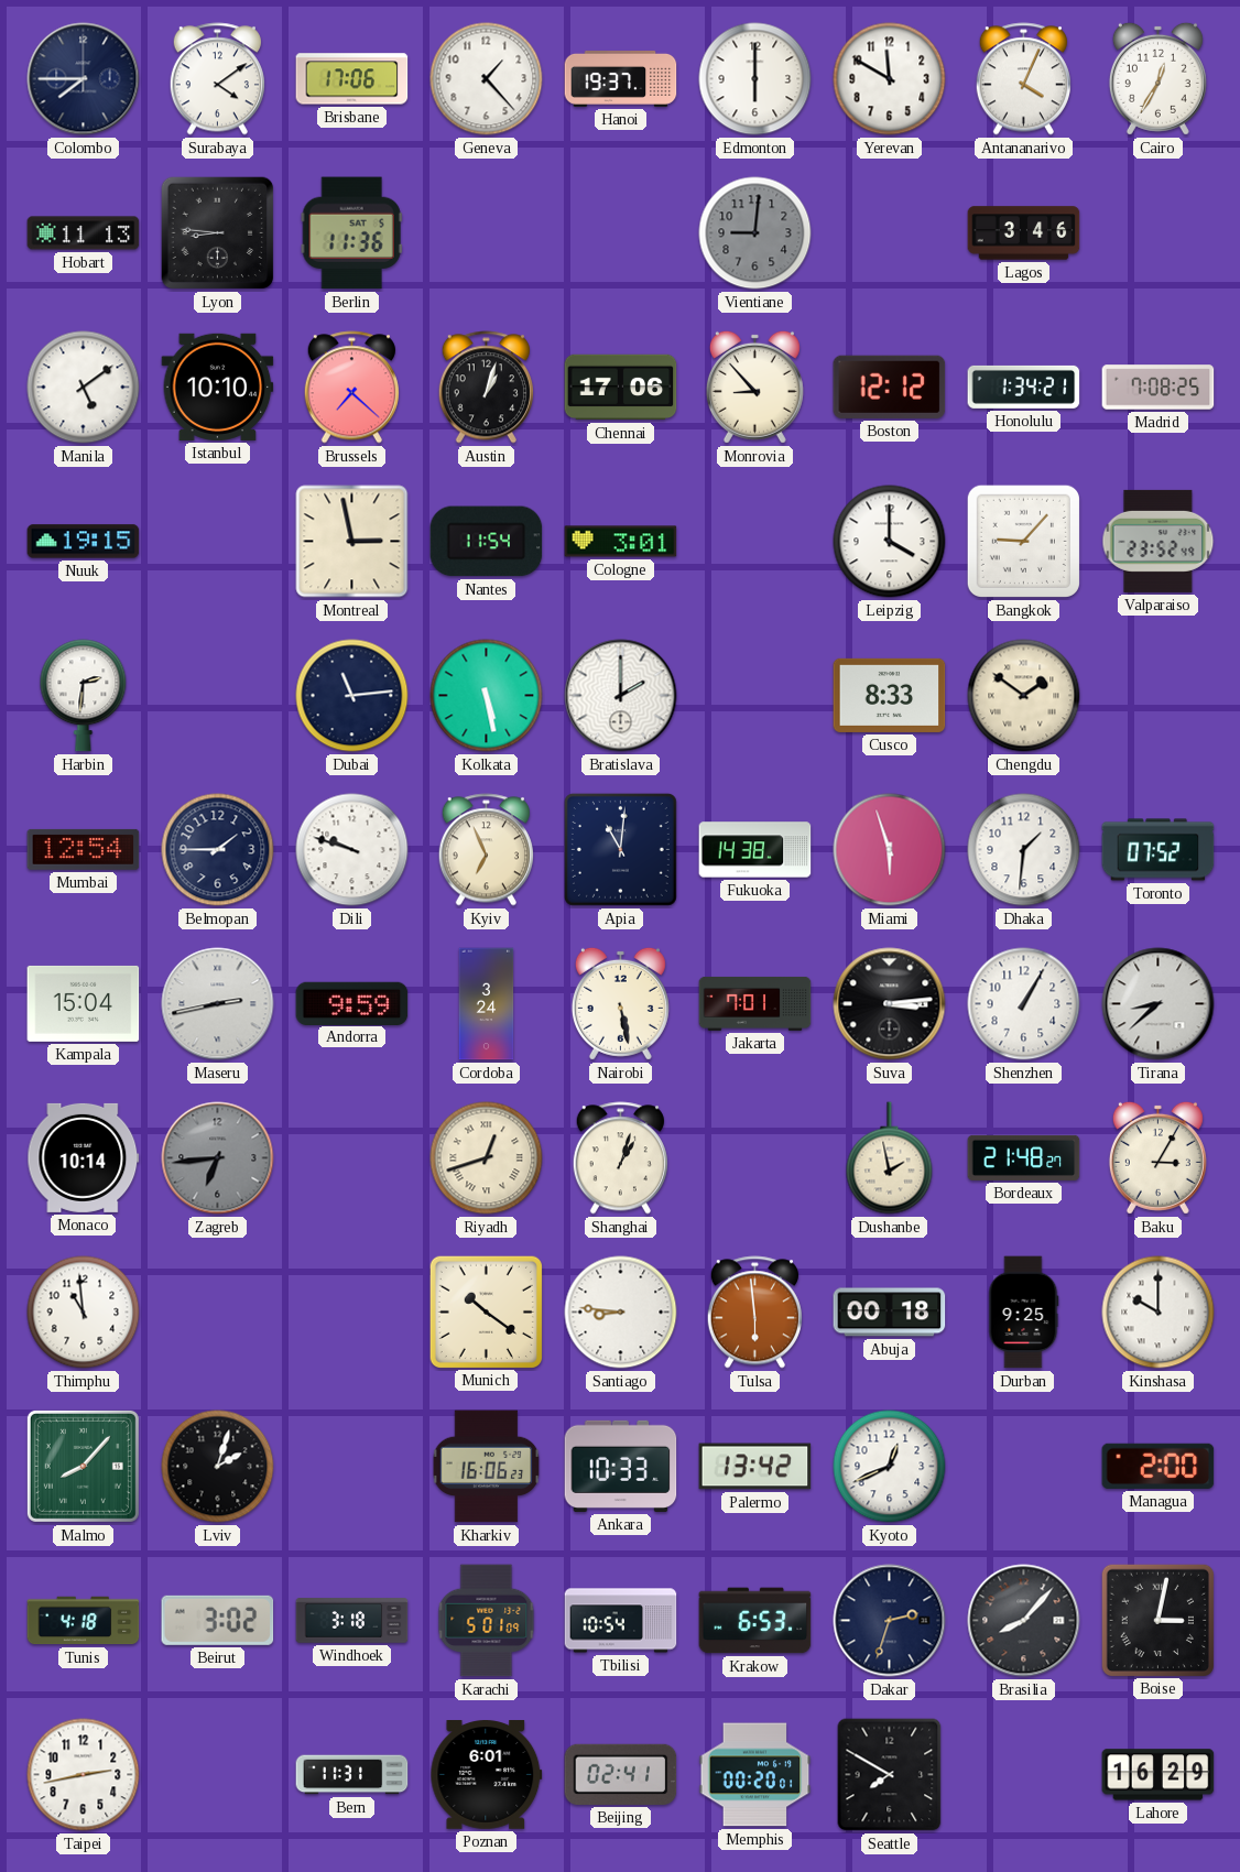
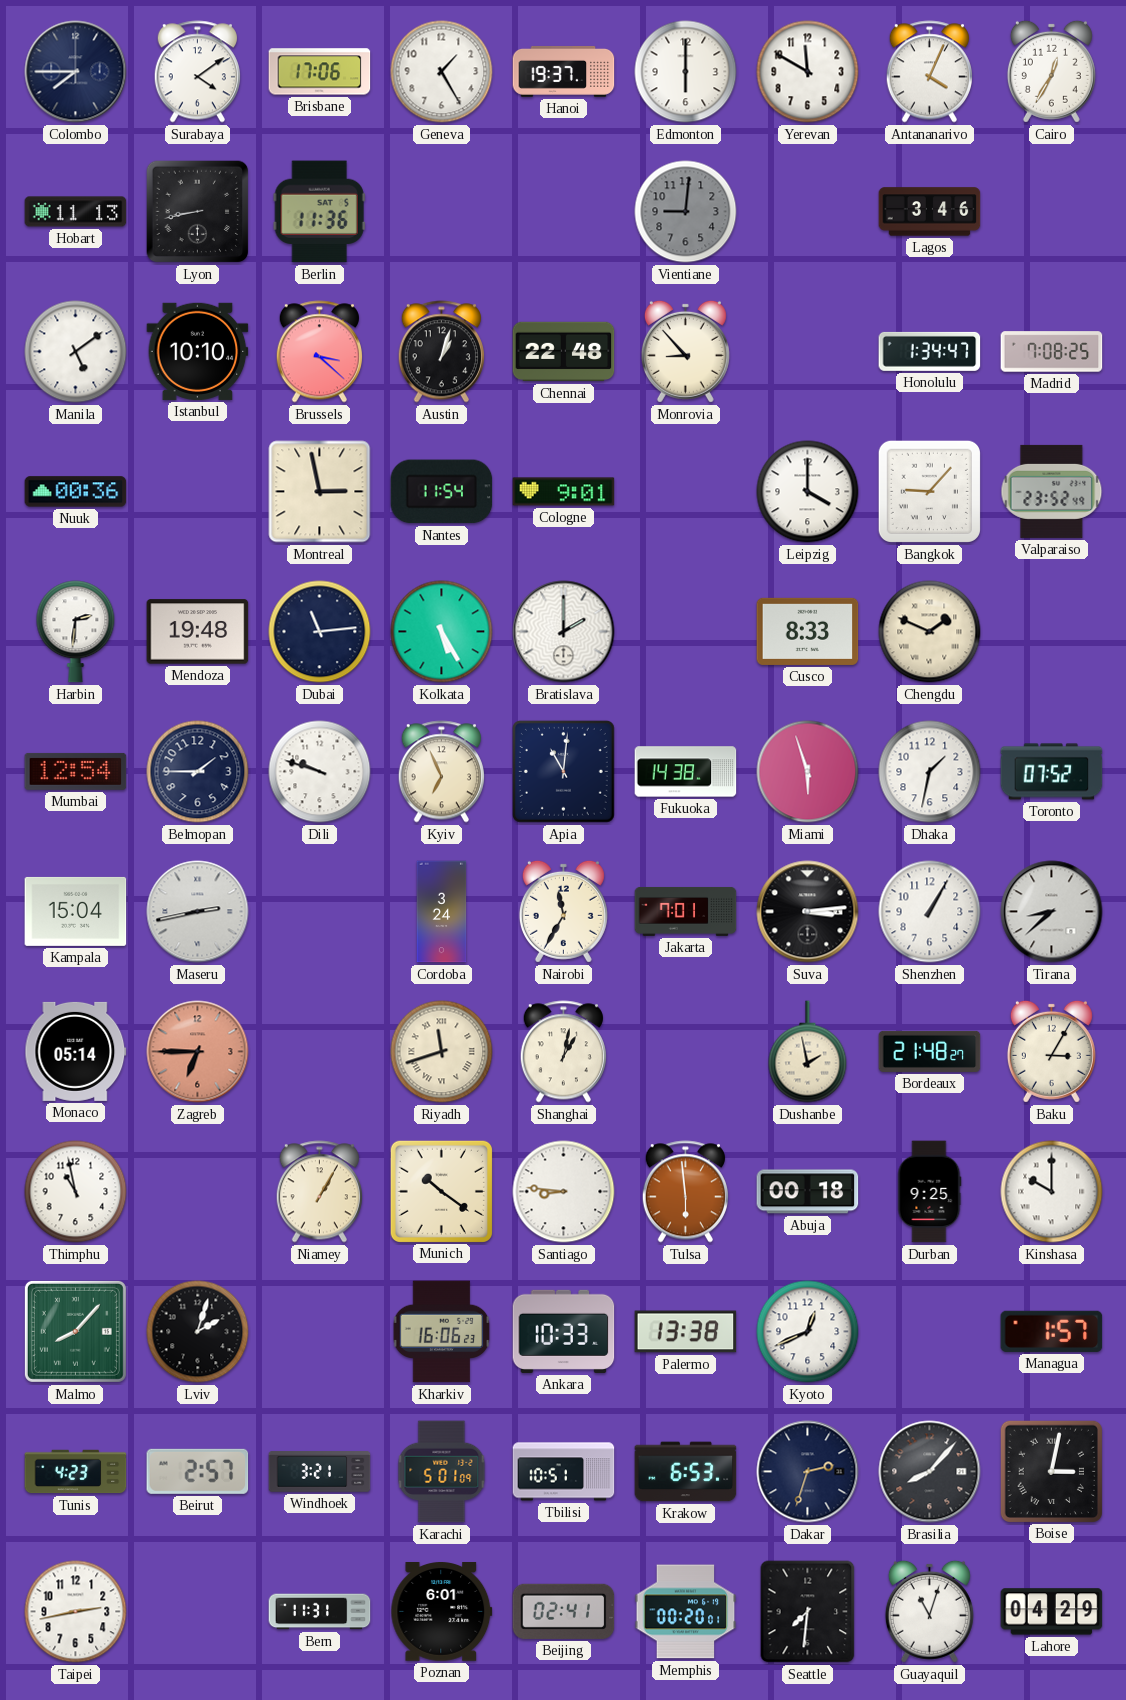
Geneva: 1:23 -> 1:25
Lyon: 8:46 -> 8:43
Brussels: 7:22 -> 3:22
Chennai: 17:06 -> 22:48
Boston: 12:12 -> none
Honolulu: 1:34:21 -> 1:34:47
Nuuk: 19:15 -> 00:36
Cologne: 3:01 -> 9:01
Mendoza: none -> 19:48
Kolkata: 5:28 -> 5:25
Chengdu: 1:51 -> 1:49
Dhaka: 1:31 -> 1:32
Andorra: 9:59 -> none
Nairobi: 5:28 -> 11:35
Monaco: 10:14 -> 05:14
Zagreb: 6:44 -> 6:45
Zagreb dial: grey -> salmon
Riyadh: 12:42 -> 11:42
Shanghai: 1:03 -> 1:02
Thimphu: 10:59 -> 10:58
Niamey: none -> 1:05
Palermo: 13:42 -> 13:38
Managua: 2:00 -> 1:57
Tunis: 4:18 -> 4:23
Beirut: 3:02 -> 2:57
Windhoek: 3:18 -> 3:21
Tbilisi: 10:54 -> 10:51
Seattle: 7:50 -> 7:31
Guayaquil: none -> 11:03
Lahore: 16:29 -> 04:29
